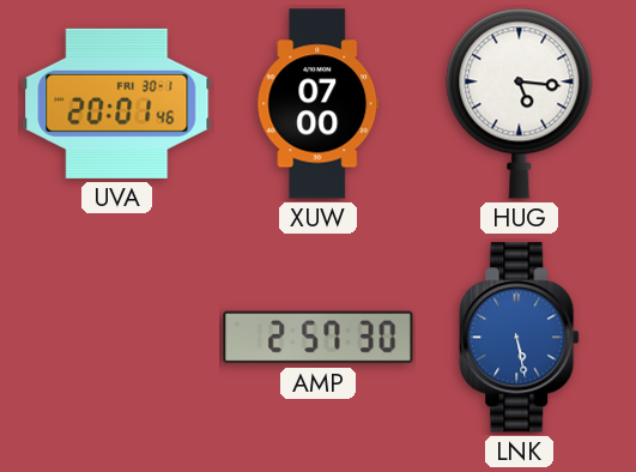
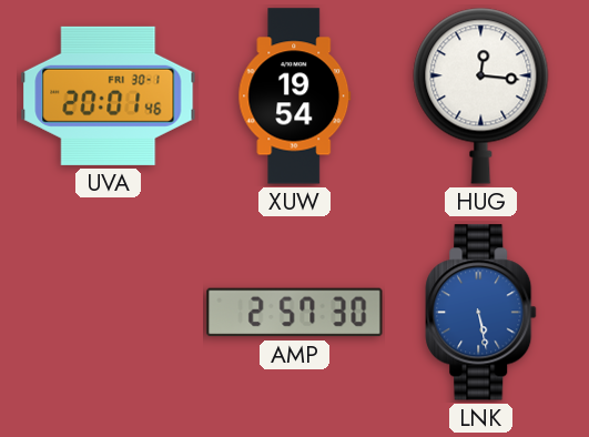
XUW: 07:00 -> 19:54
HUG: 5:16 -> 12:16
